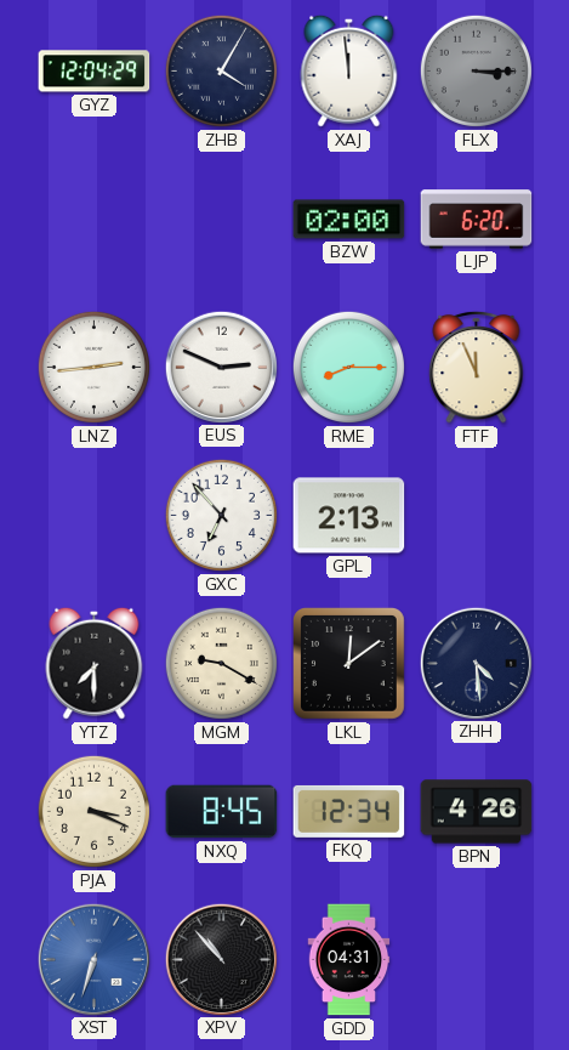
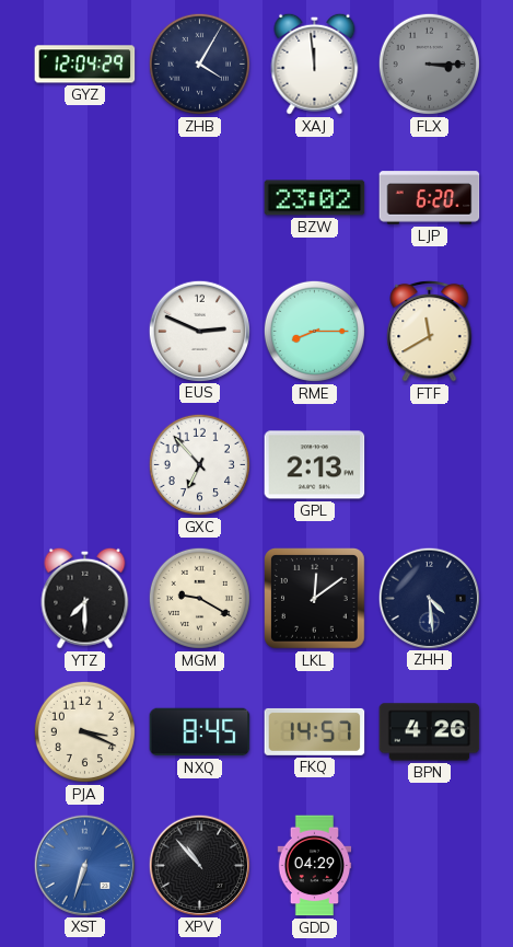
BZW: 02:00 -> 23:02
LNZ: 2:44 -> none
FTF: 11:56 -> 11:40
FKQ: 12:34 -> 14:57
GDD: 04:31 -> 04:29
